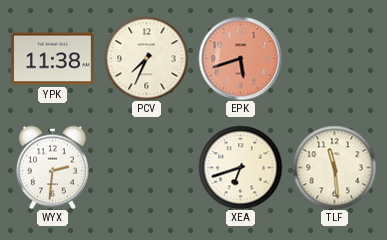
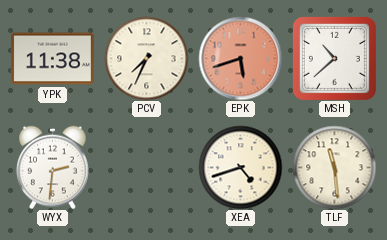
MSH: none -> 10:38
XEA: 6:42 -> 4:42
